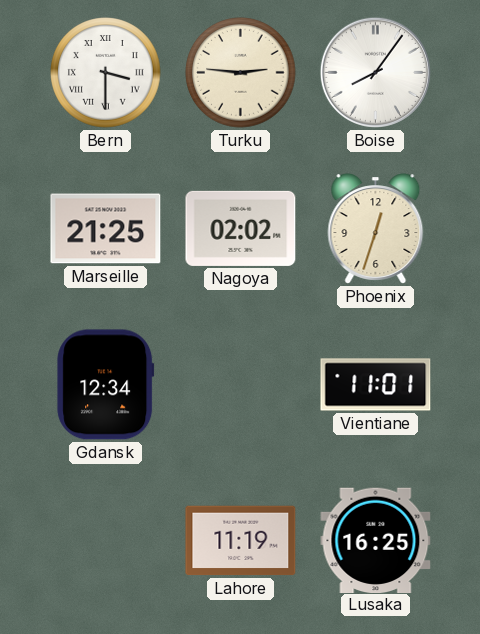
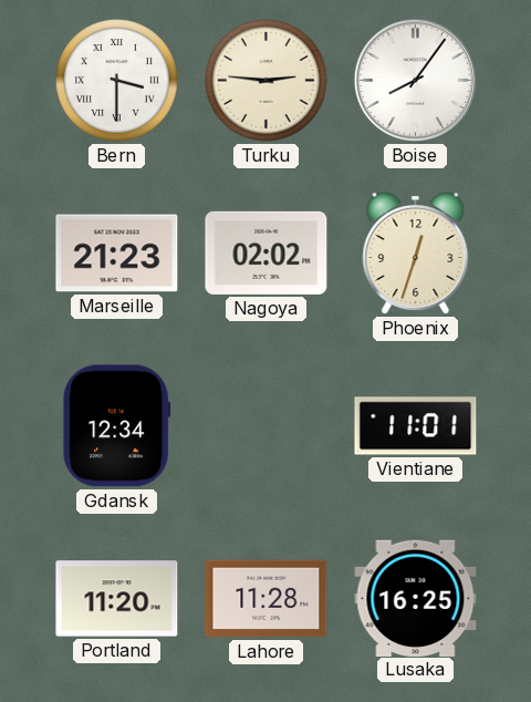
Marseille: 21:25 -> 21:23
Portland: none -> 11:20
Lahore: 11:19 -> 11:28
